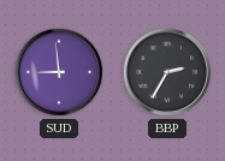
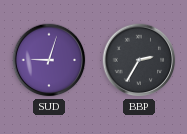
SUD: 8:59 -> 9:03
